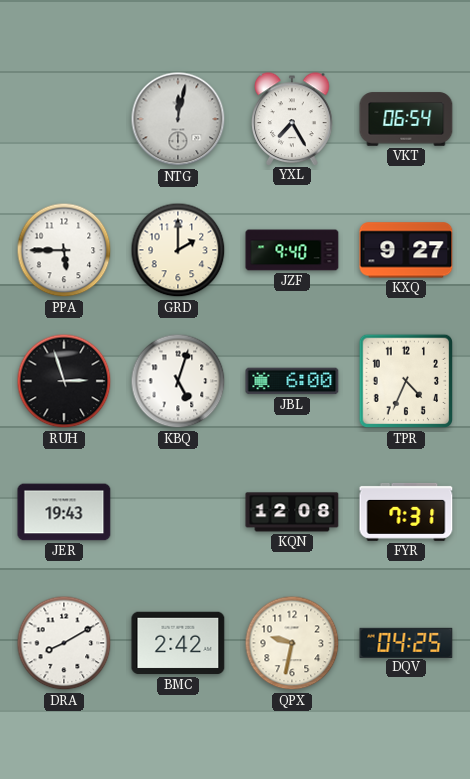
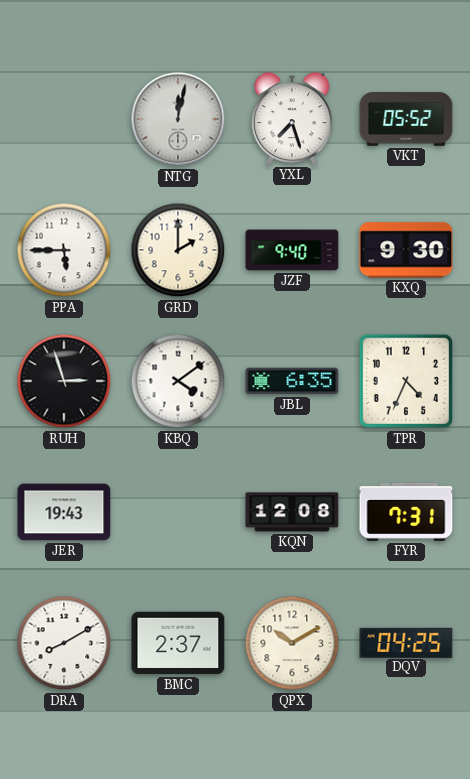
YXL: 7:25 -> 7:27
VKT: 06:54 -> 05:52
KXQ: 9:27 -> 9:30
KBQ: 5:03 -> 4:09
JBL: 6:00 -> 6:35
BMC: 2:42 -> 2:37
QPX: 9:32 -> 10:10
